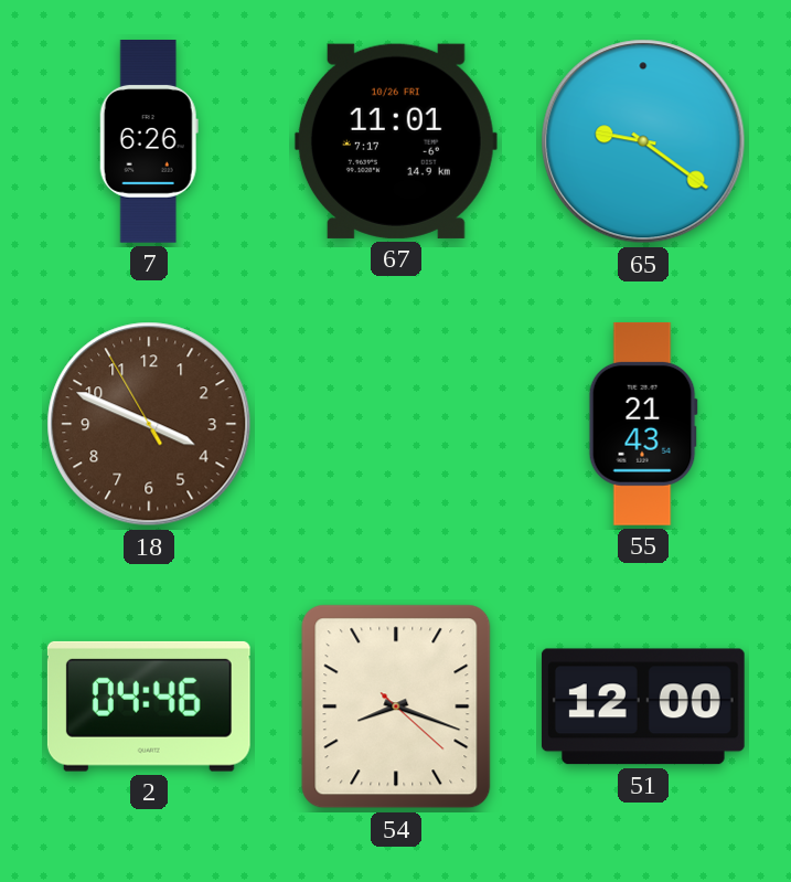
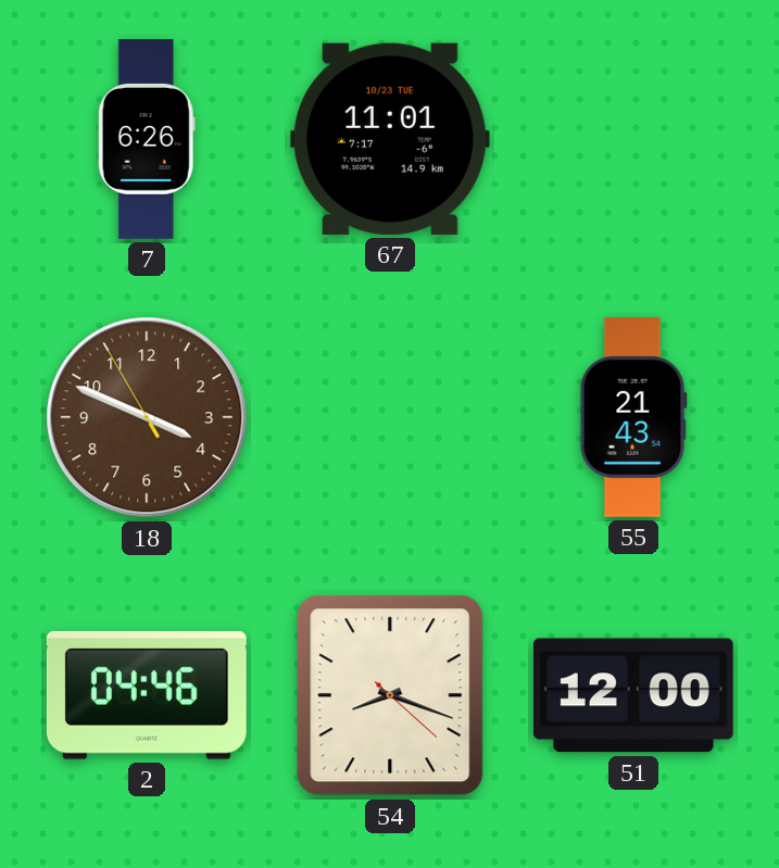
67 date: 10/26 FRI -> 10/23 TUE
65: 9:21 -> none
